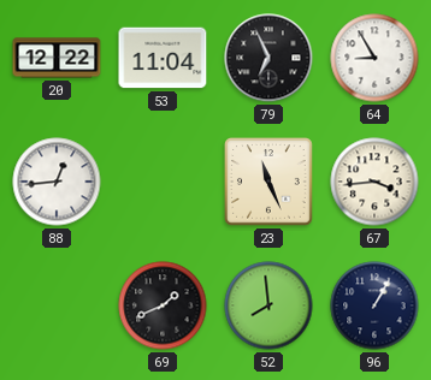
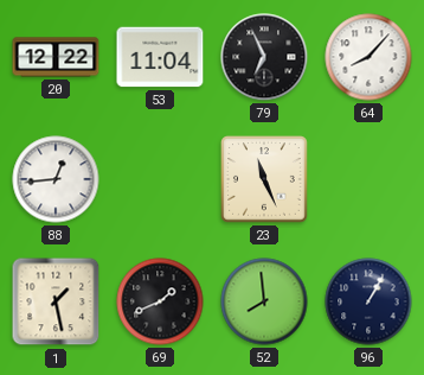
64: 8:55 -> 8:07
67: 3:44 -> none
1: none -> 1:28
